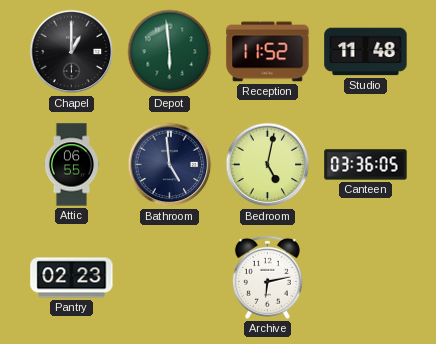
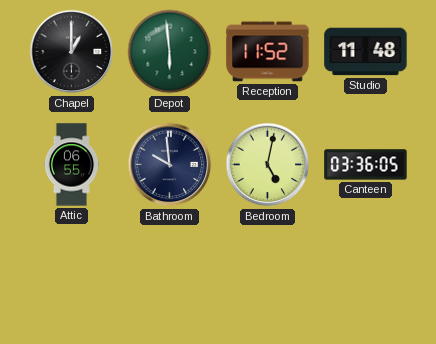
Bathroom: 4:59 -> 9:59
Pantry: 02:23 -> none
Archive: 6:13 -> none
